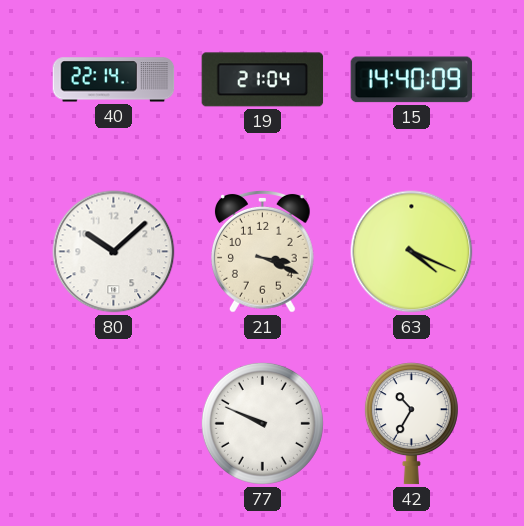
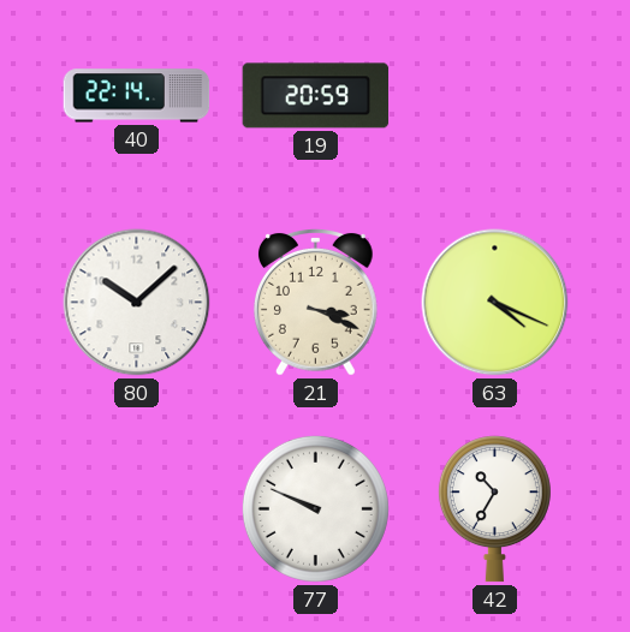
19: 21:04 -> 20:59
15: 14:40 -> none
